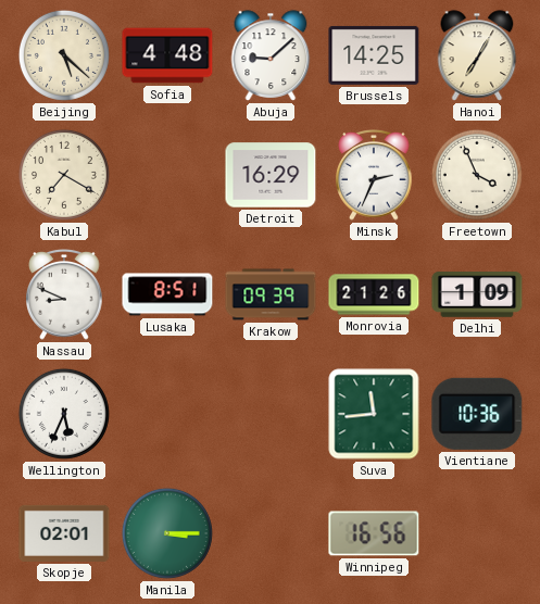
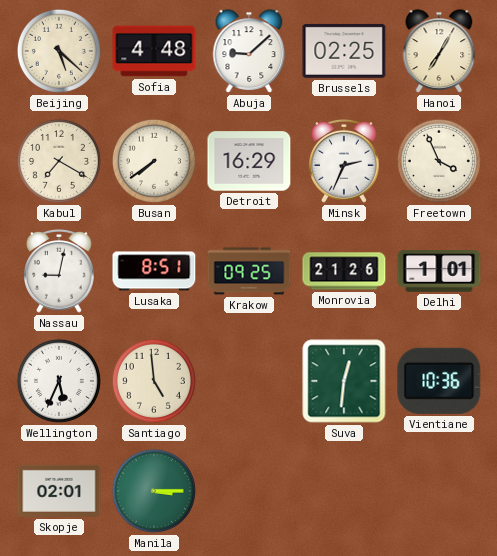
Brussels: 14:25 -> 02:25
Busan: none -> 7:39
Nassau: 8:49 -> 9:02
Krakow: 09:39 -> 09:25
Delhi: 1:09 -> 1:01
Santiago: none -> 4:59
Suva: 11:44 -> 12:31
Winnipeg: 16:56 -> none
